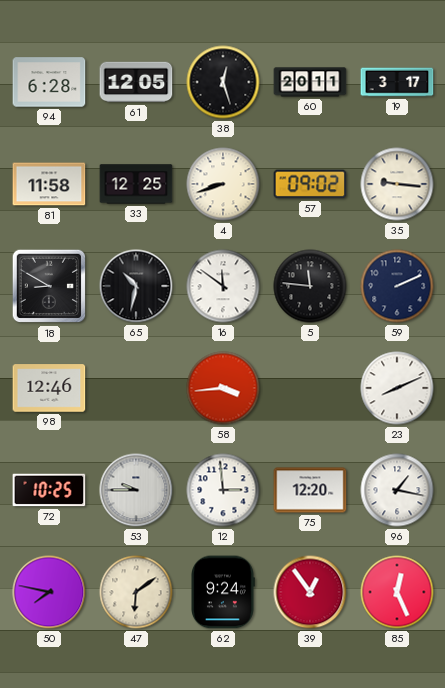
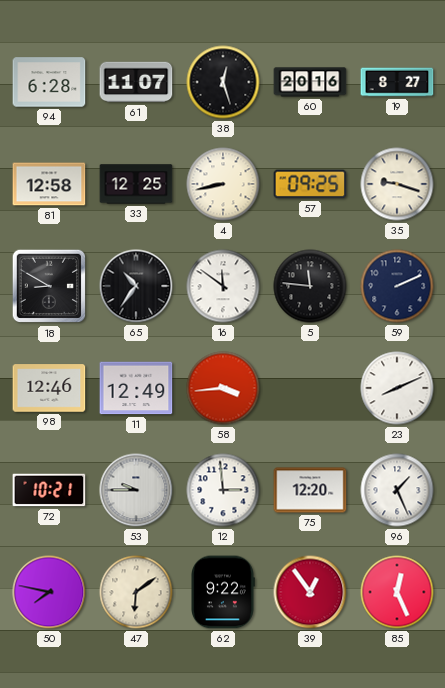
61: 12:05 -> 11:07
60: 20:11 -> 20:16
19: 3:17 -> 8:27
81: 11:58 -> 12:58
4: 8:42 -> 8:43
57: 09:02 -> 09:25
35: 9:16 -> 9:18
65: 10:32 -> 10:36
11: none -> 12:49
72: 10:25 -> 10:21
96: 1:17 -> 1:26
62: 9:24 -> 9:22
